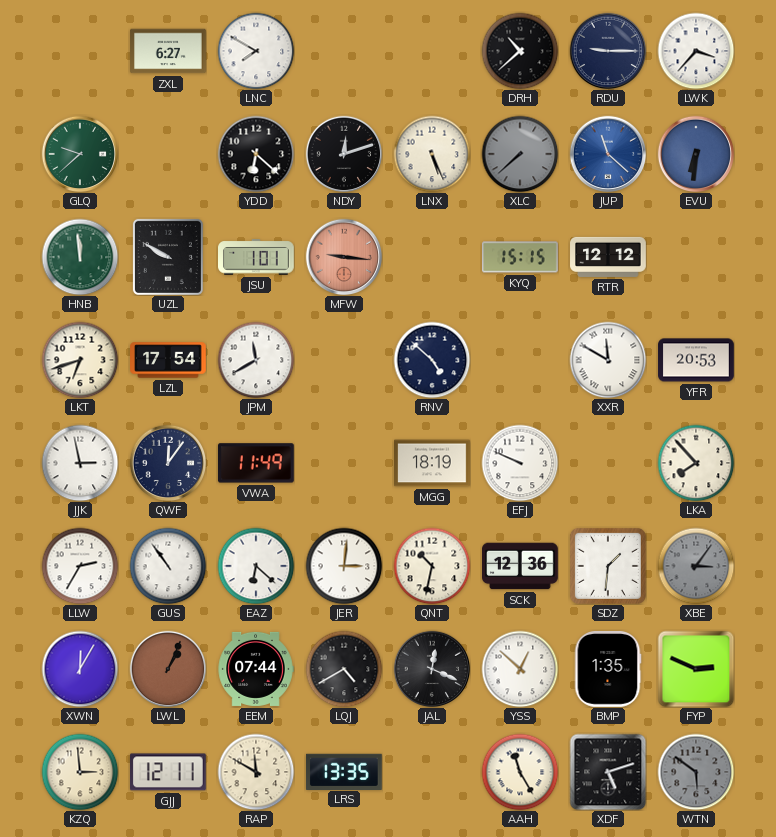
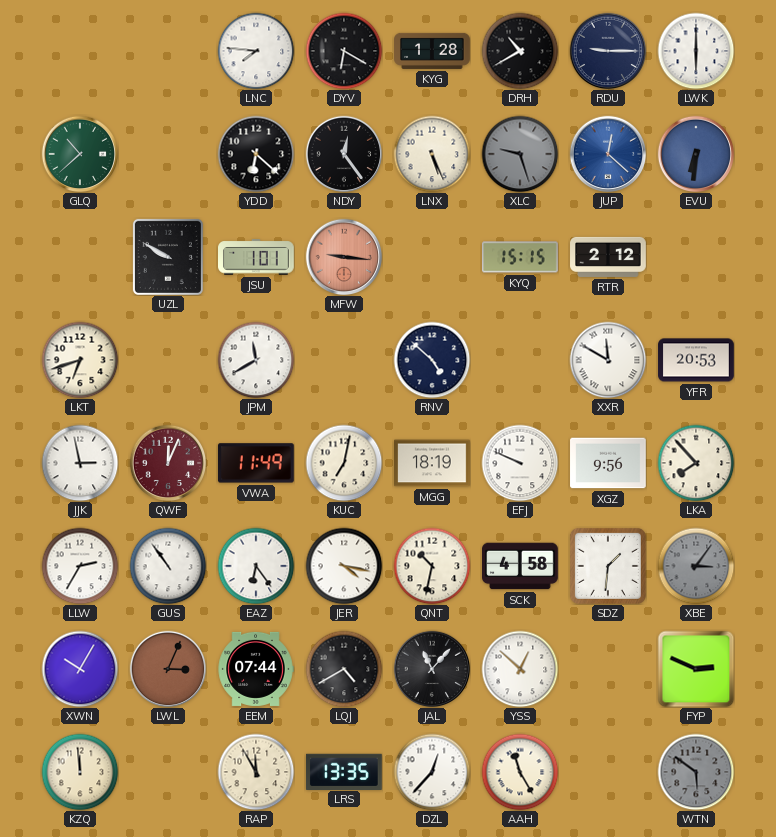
ZXL: 6:27 -> none
LNC: 7:50 -> 7:46
DYV: none -> 6:20
KYG: none -> 1:28
DRH: 10:38 -> 10:40
LWK: 3:37 -> 6:00
GLQ: 9:38 -> 10:38
NDY: 12:12 -> 12:24
XLC: 7:38 -> 9:27
JUP: 11:22 -> 12:22
HNB: 11:59 -> none
RTR: 12:12 -> 2:12
LZL: 17:54 -> none
QWF: 12:06 -> 12:04
QWF dial: navy -> burgundy
KUC: none -> 7:02
XGZ: none -> 9:56
EAZ: 6:22 -> 6:24
JER: 3:01 -> 4:17
SCK: 12:36 -> 4:58
XWN: 12:05 -> 10:05
LWL: 1:04 -> 3:04
JAL: 12:19 -> 11:07
BMP: 1:35 -> none
KZQ: 2:59 -> 11:59
GJJ: 12:11 -> none
RAP: 11:50 -> 11:55
DZL: none -> 12:37
XDF: 5:12 -> none
